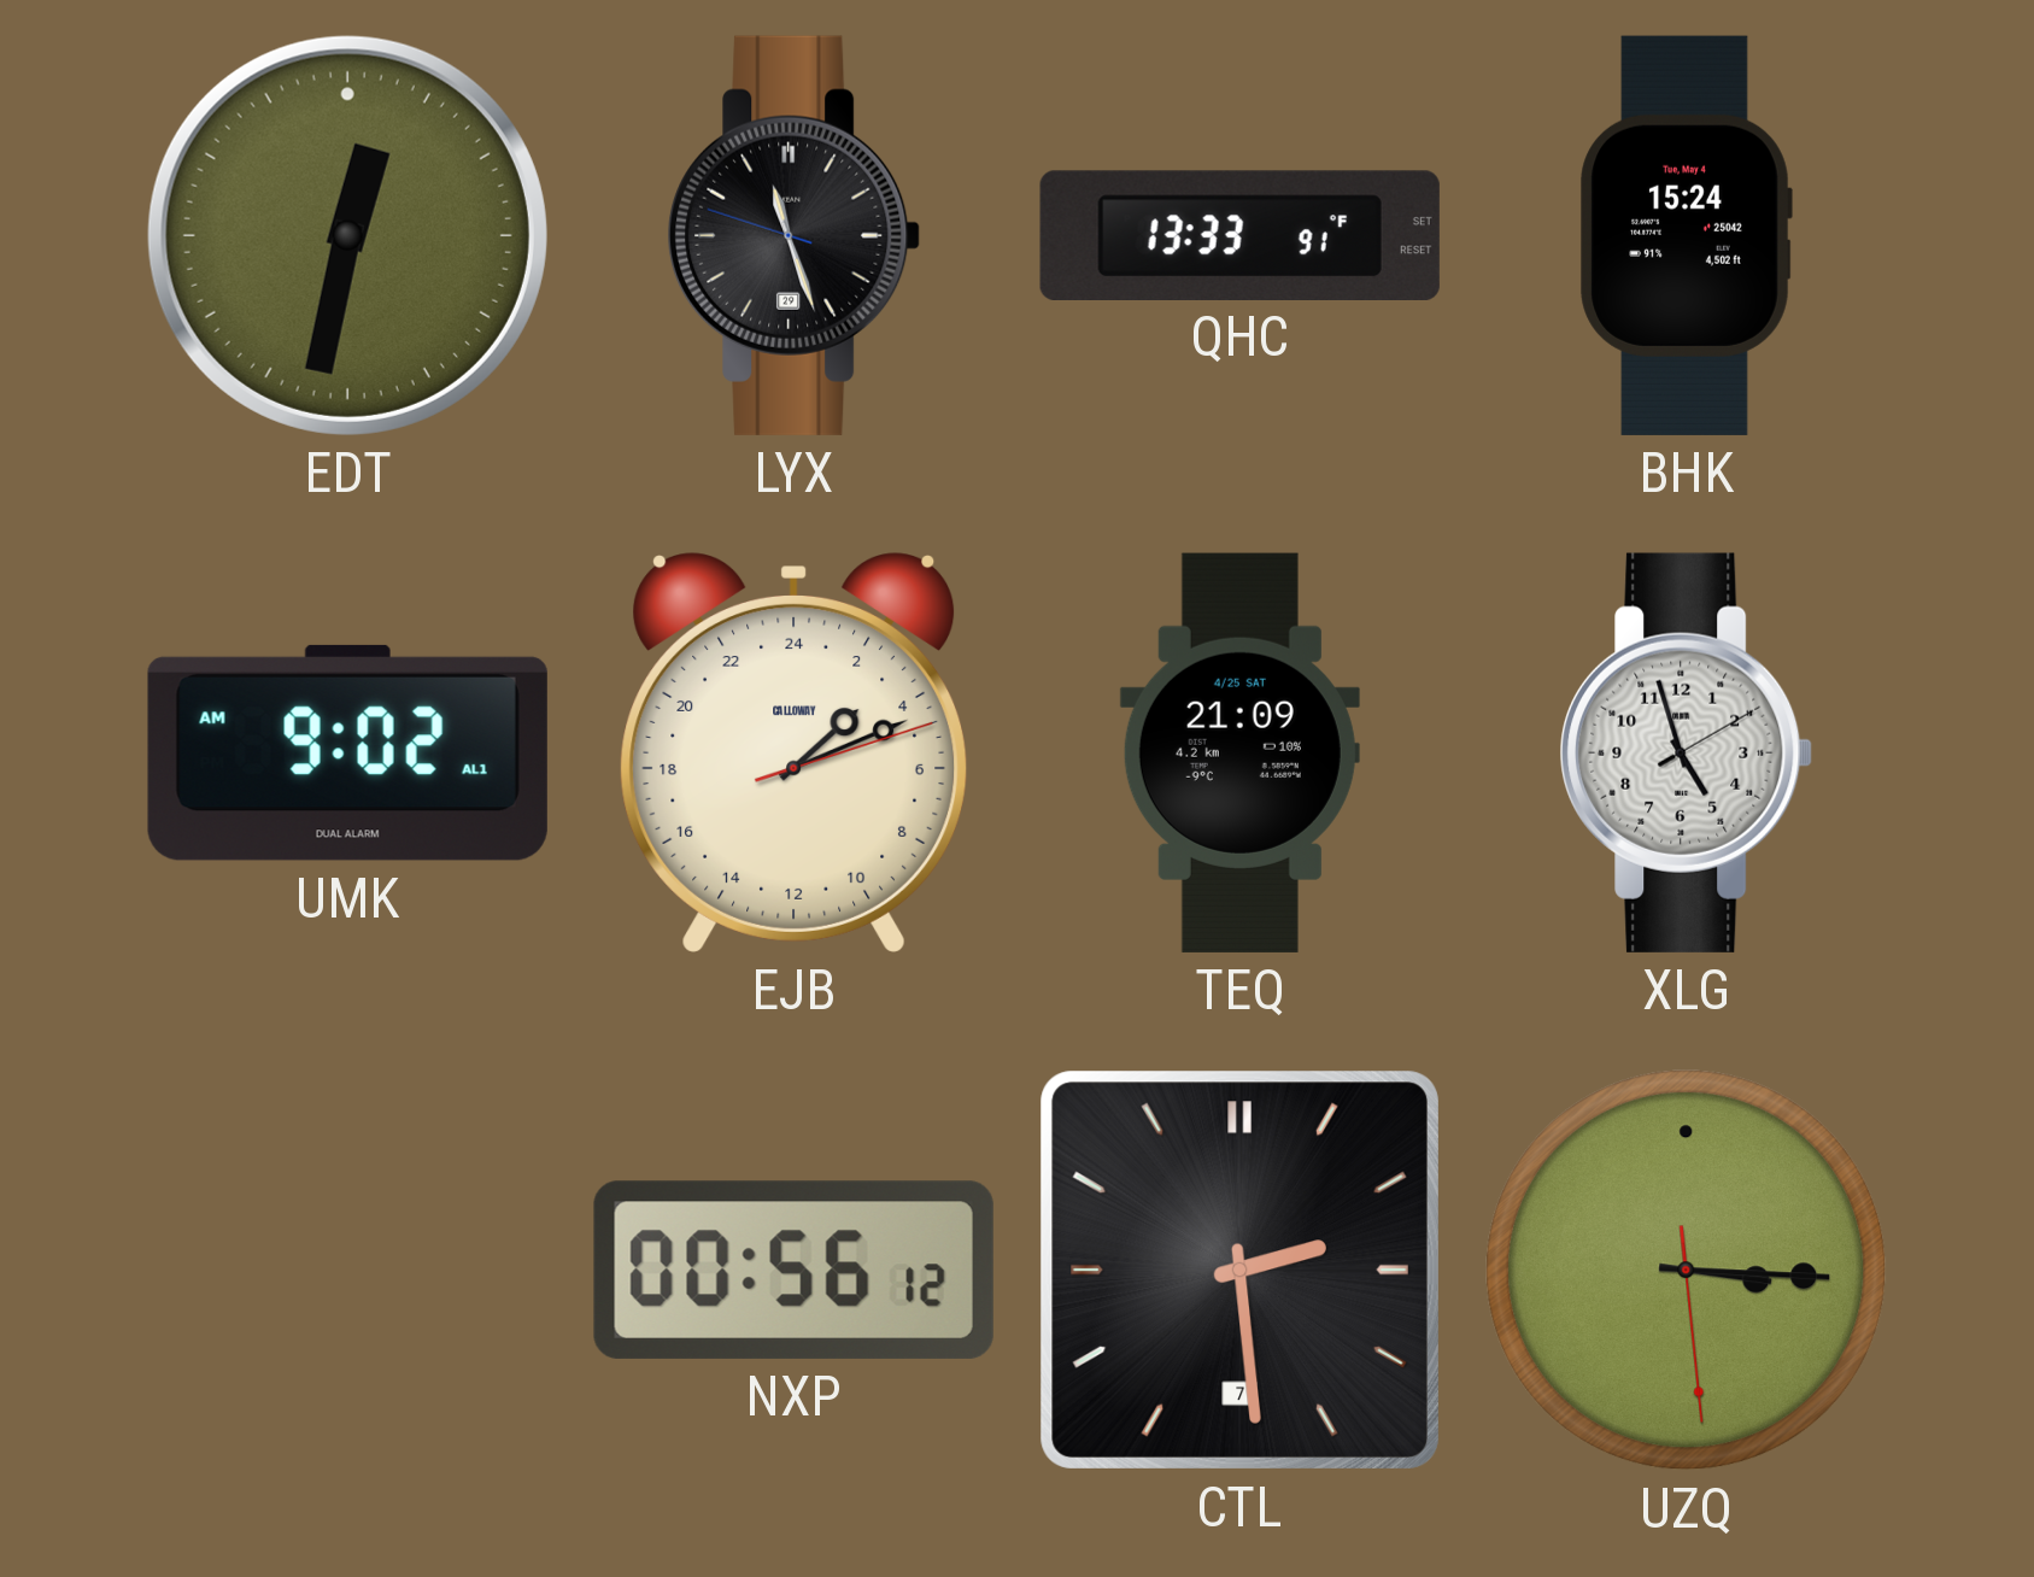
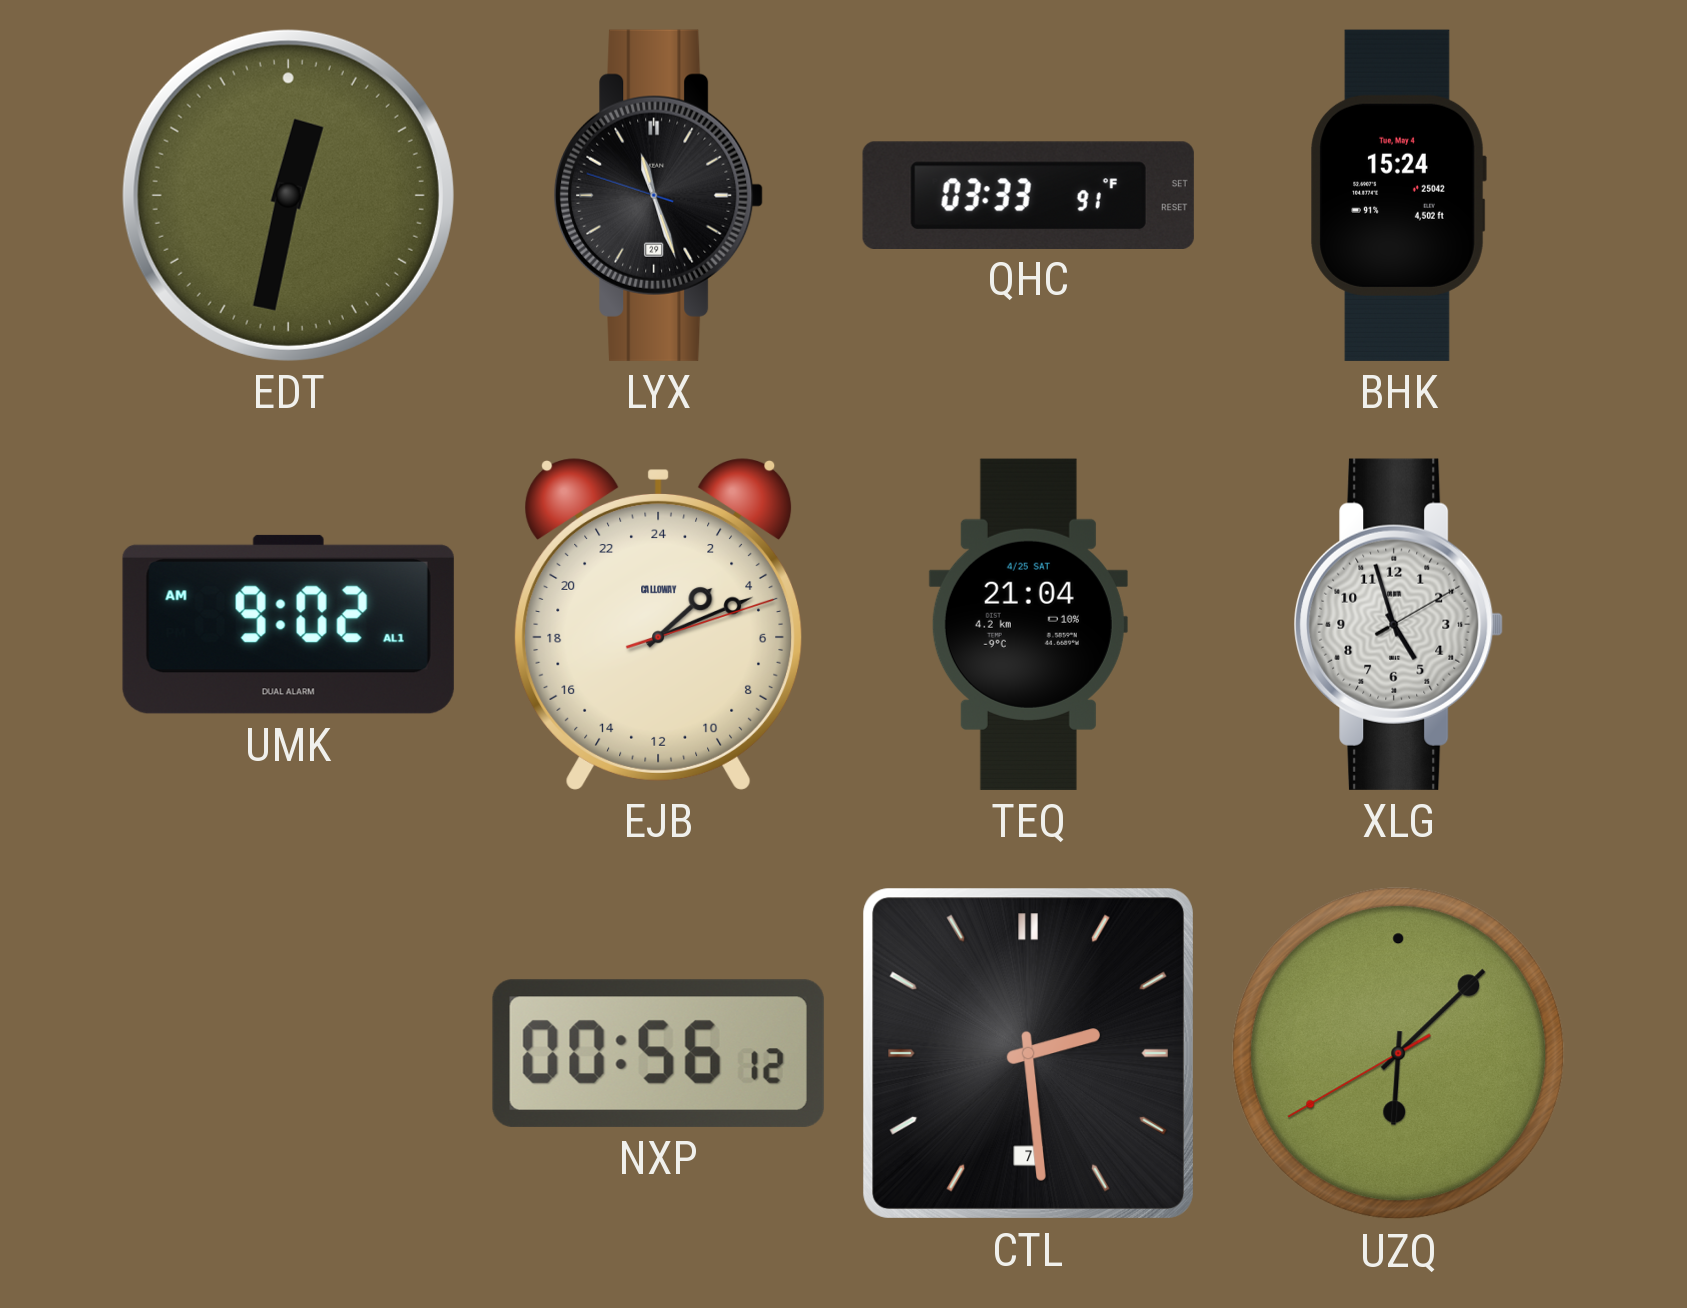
QHC: 13:33 -> 03:33
TEQ: 21:09 -> 21:04
UZQ: 3:15 -> 6:07
